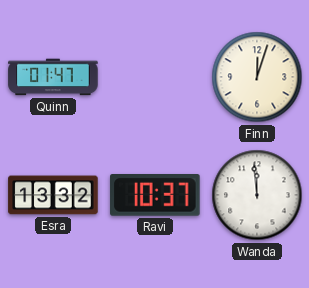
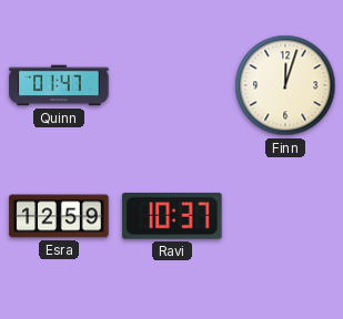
Esra: 13:32 -> 12:59
Wanda: 11:59 -> none
